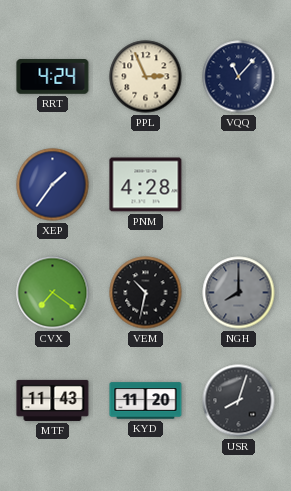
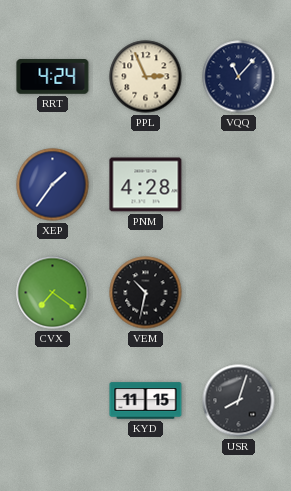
NGH: 8:00 -> none
MTF: 11:43 -> none
KYD: 11:20 -> 11:15
